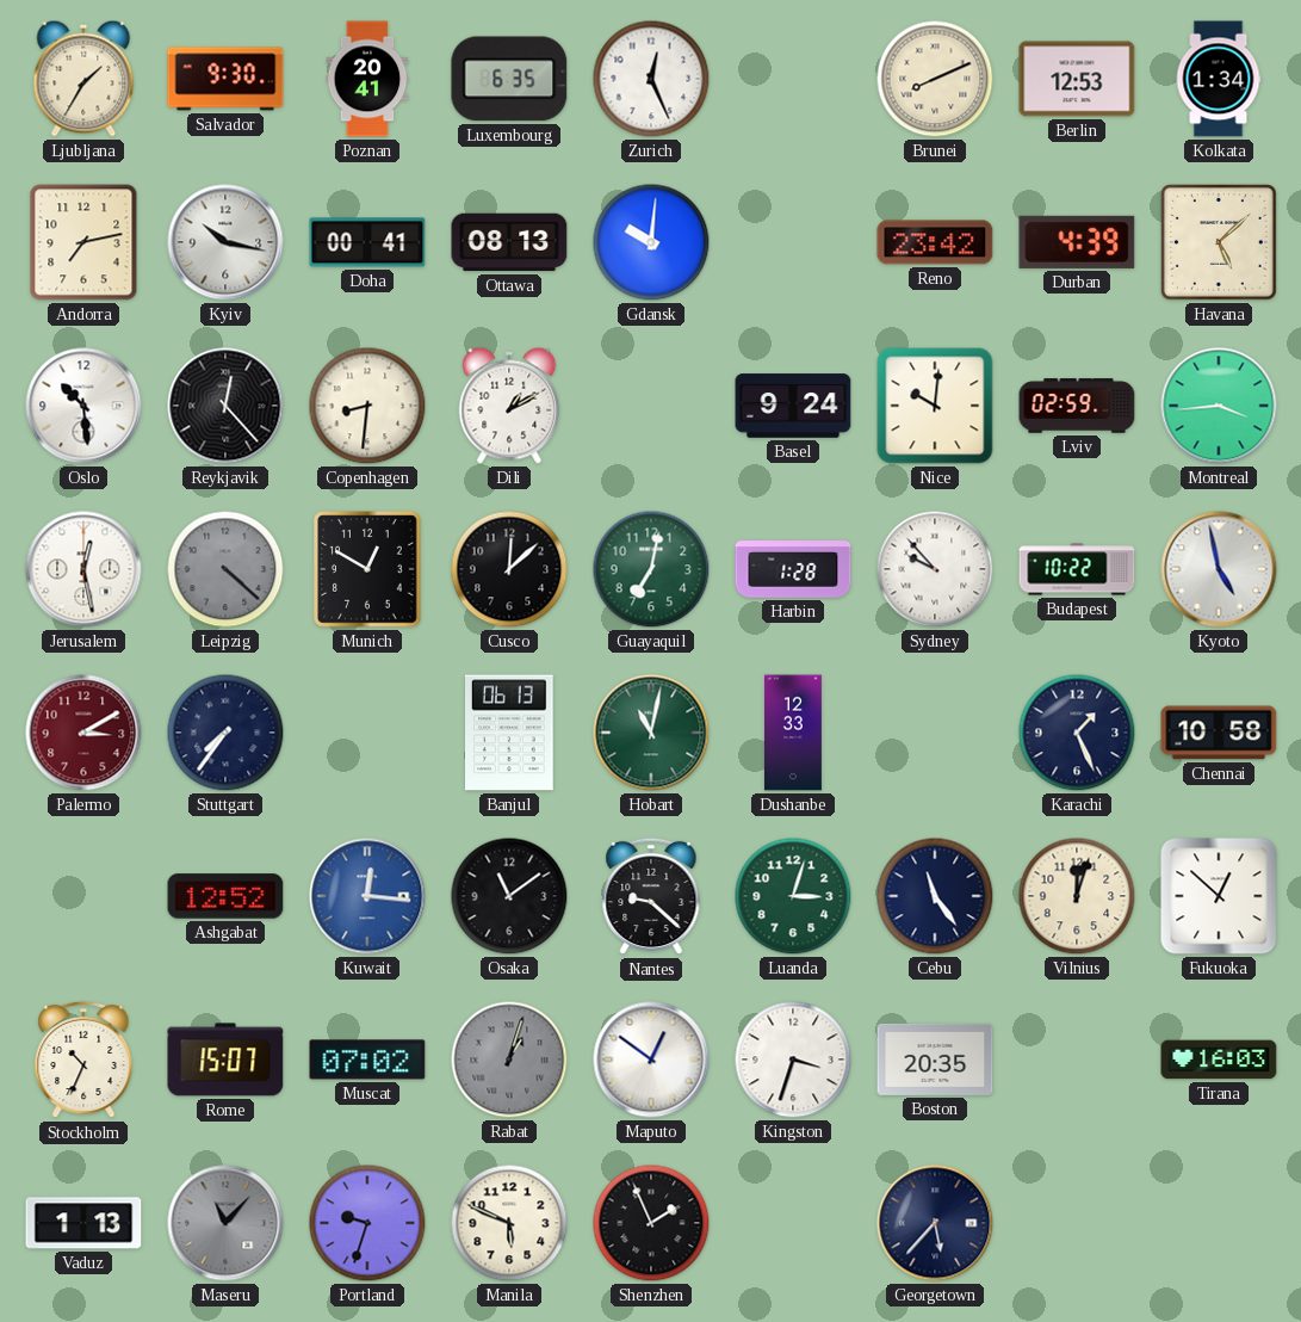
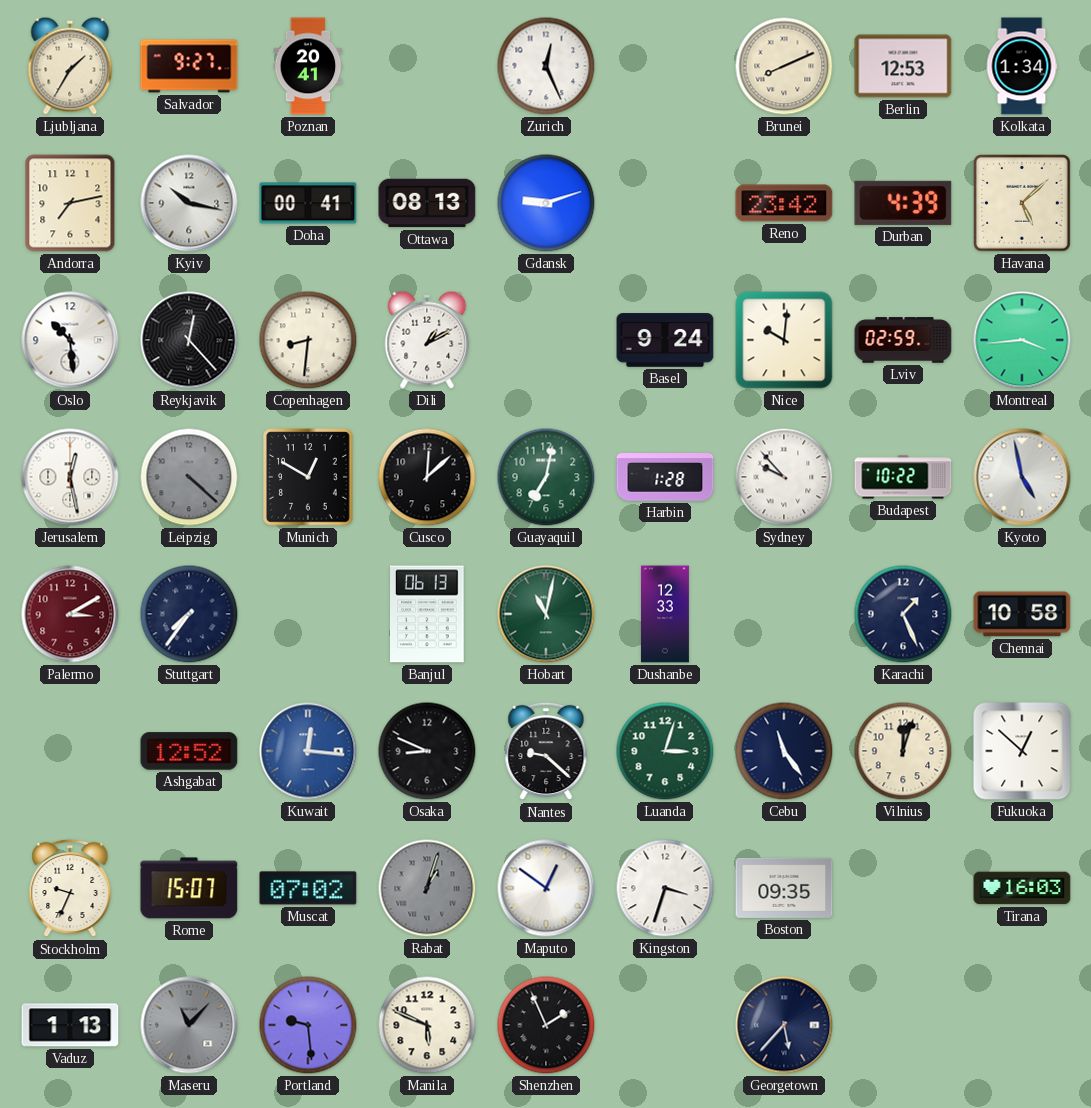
Salvador: 9:30 -> 9:27
Luxembourg: 6:35 -> none
Gdansk: 10:01 -> 9:12
Osaka: 11:09 -> 8:49
Stockholm: 10:34 -> 9:34
Boston: 20:35 -> 09:35
Portland: 9:33 -> 9:29
